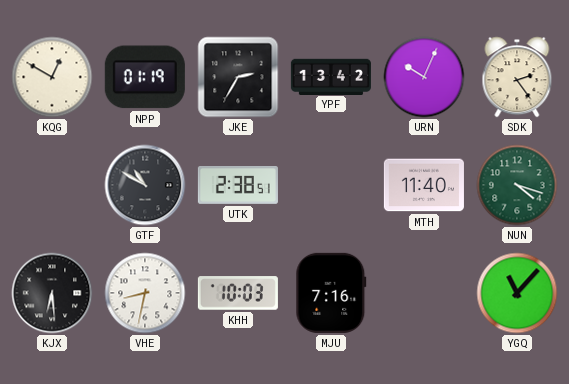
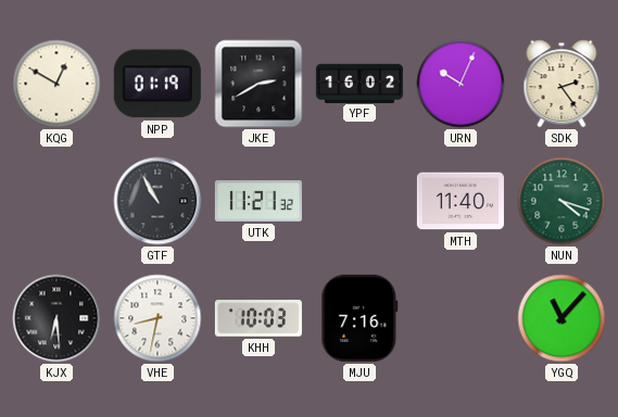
JKE: 2:35 -> 2:40
YPF: 13:42 -> 16:02
GTF: 10:50 -> 10:55
UTK: 2:38 -> 11:21
